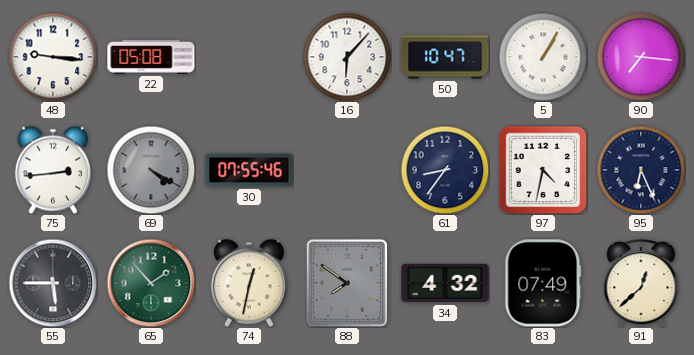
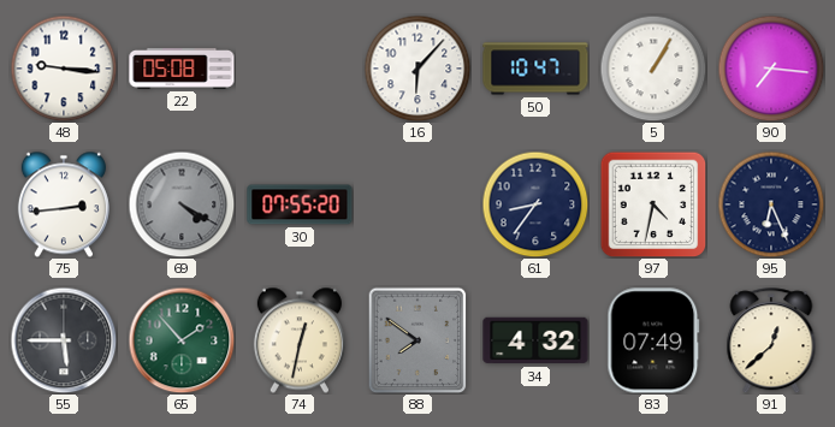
30: 07:55:46 -> 07:55:20
